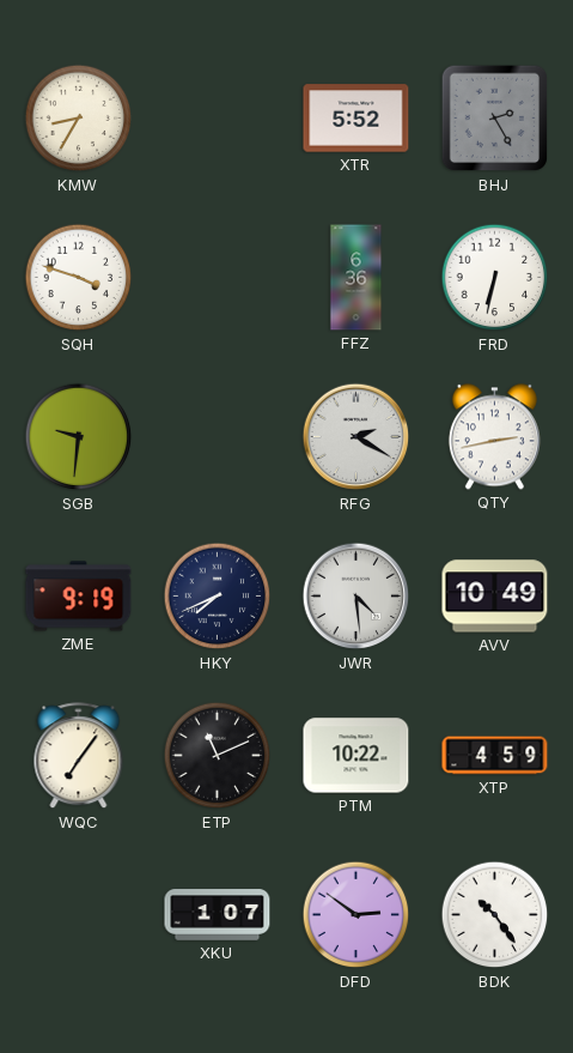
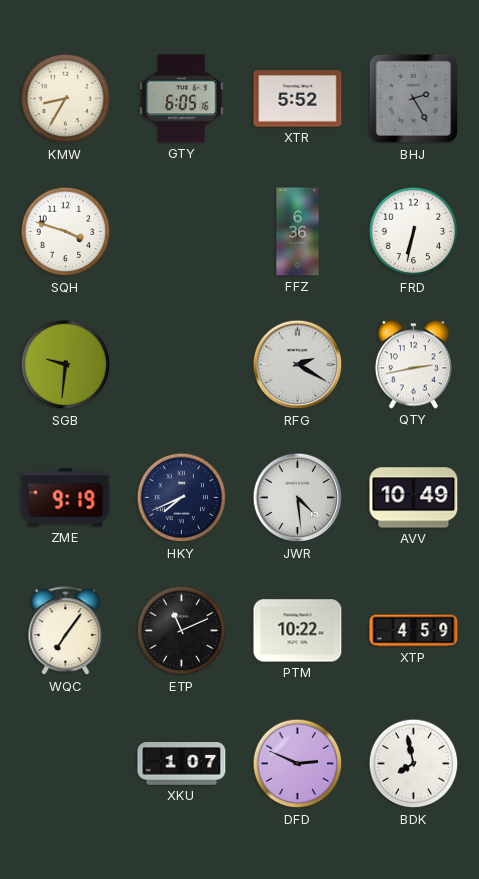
GTY: none -> 6:05
DFD: 2:51 -> 2:49
BDK: 10:24 -> 7:58
